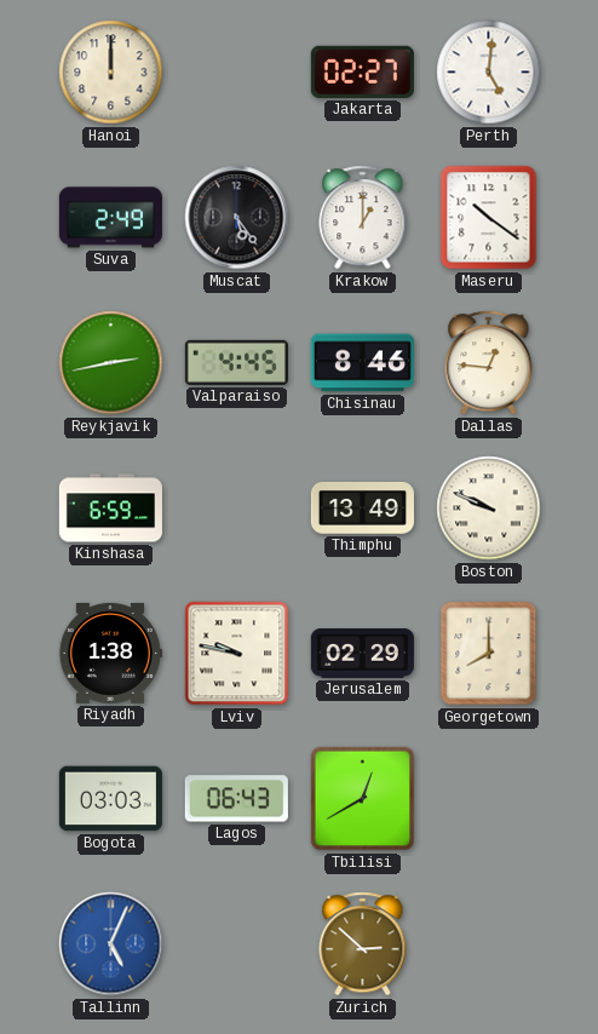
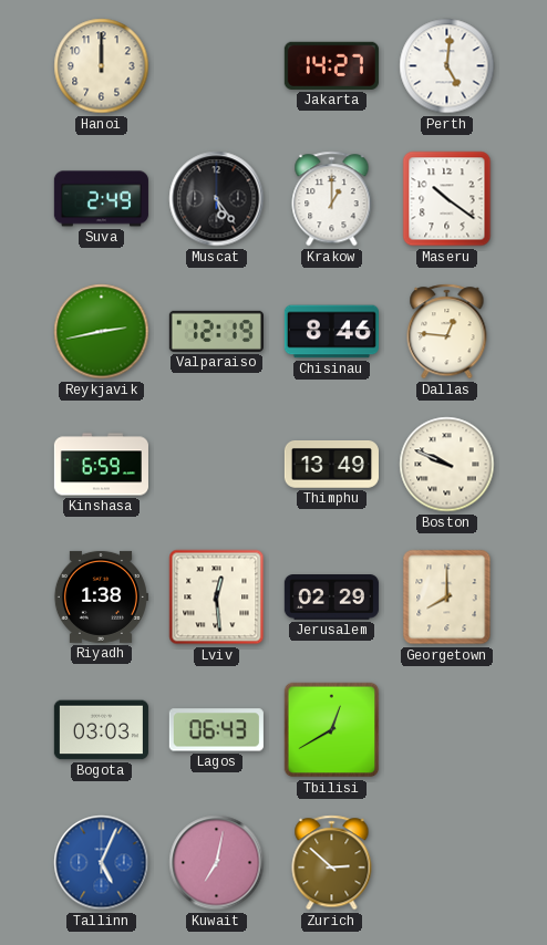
Jakarta: 02:27 -> 14:27
Valparaiso: 4:45 -> 12:19
Lviv: 9:47 -> 12:29
Kuwait: none -> 7:02
